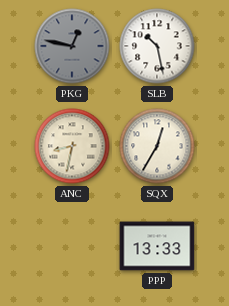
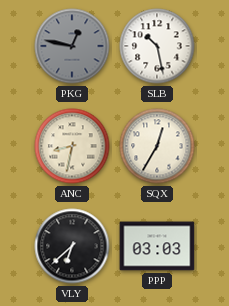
VLY: none -> 6:38
PPP: 13:33 -> 03:03
